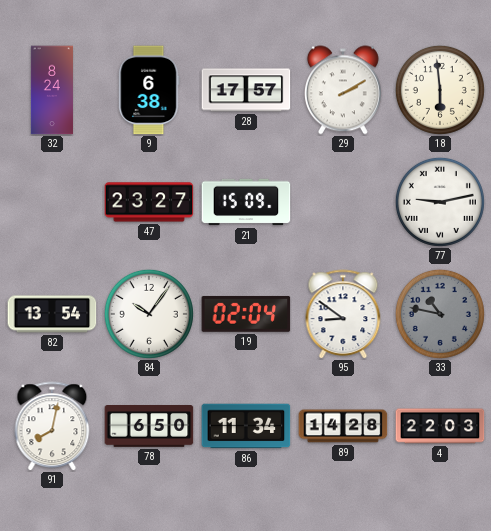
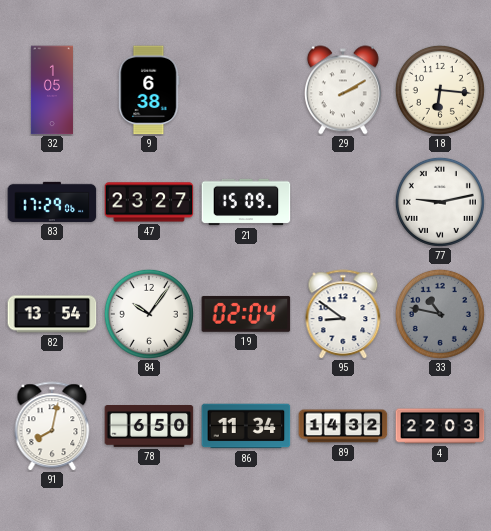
32: 8:24 -> 1:05
28: 17:57 -> none
18: 5:59 -> 6:16
83: none -> 17:29
89: 14:28 -> 14:32
